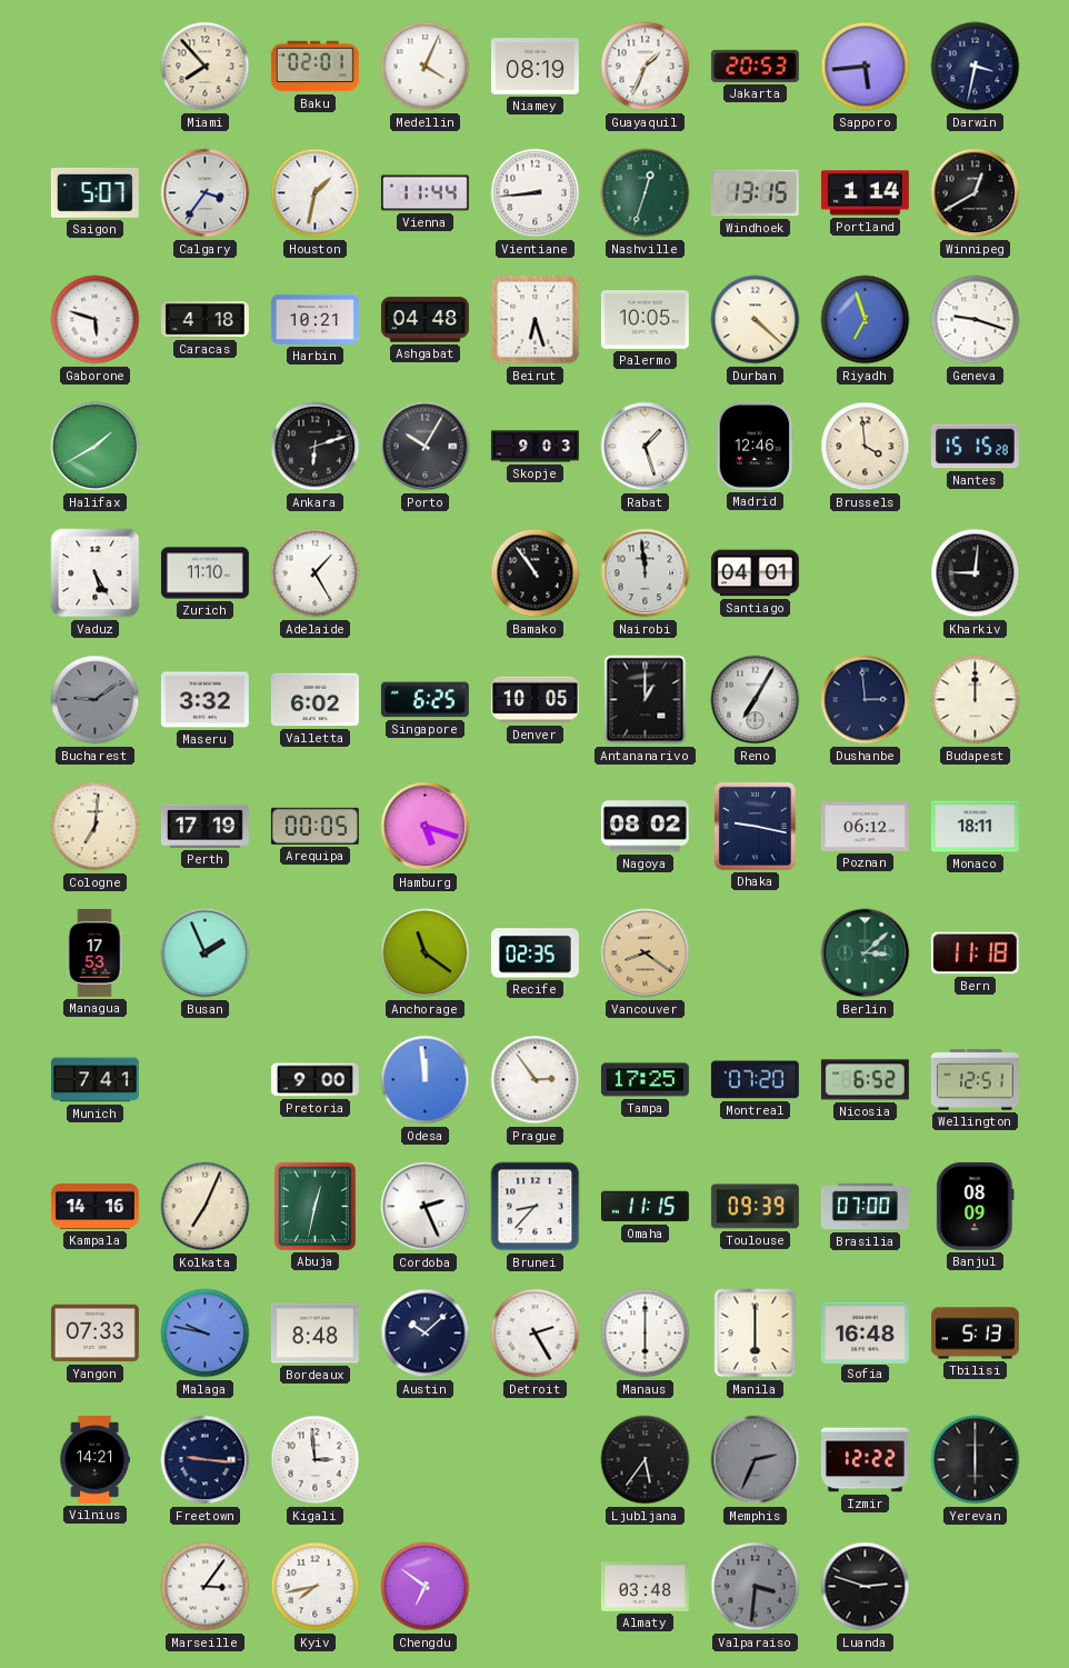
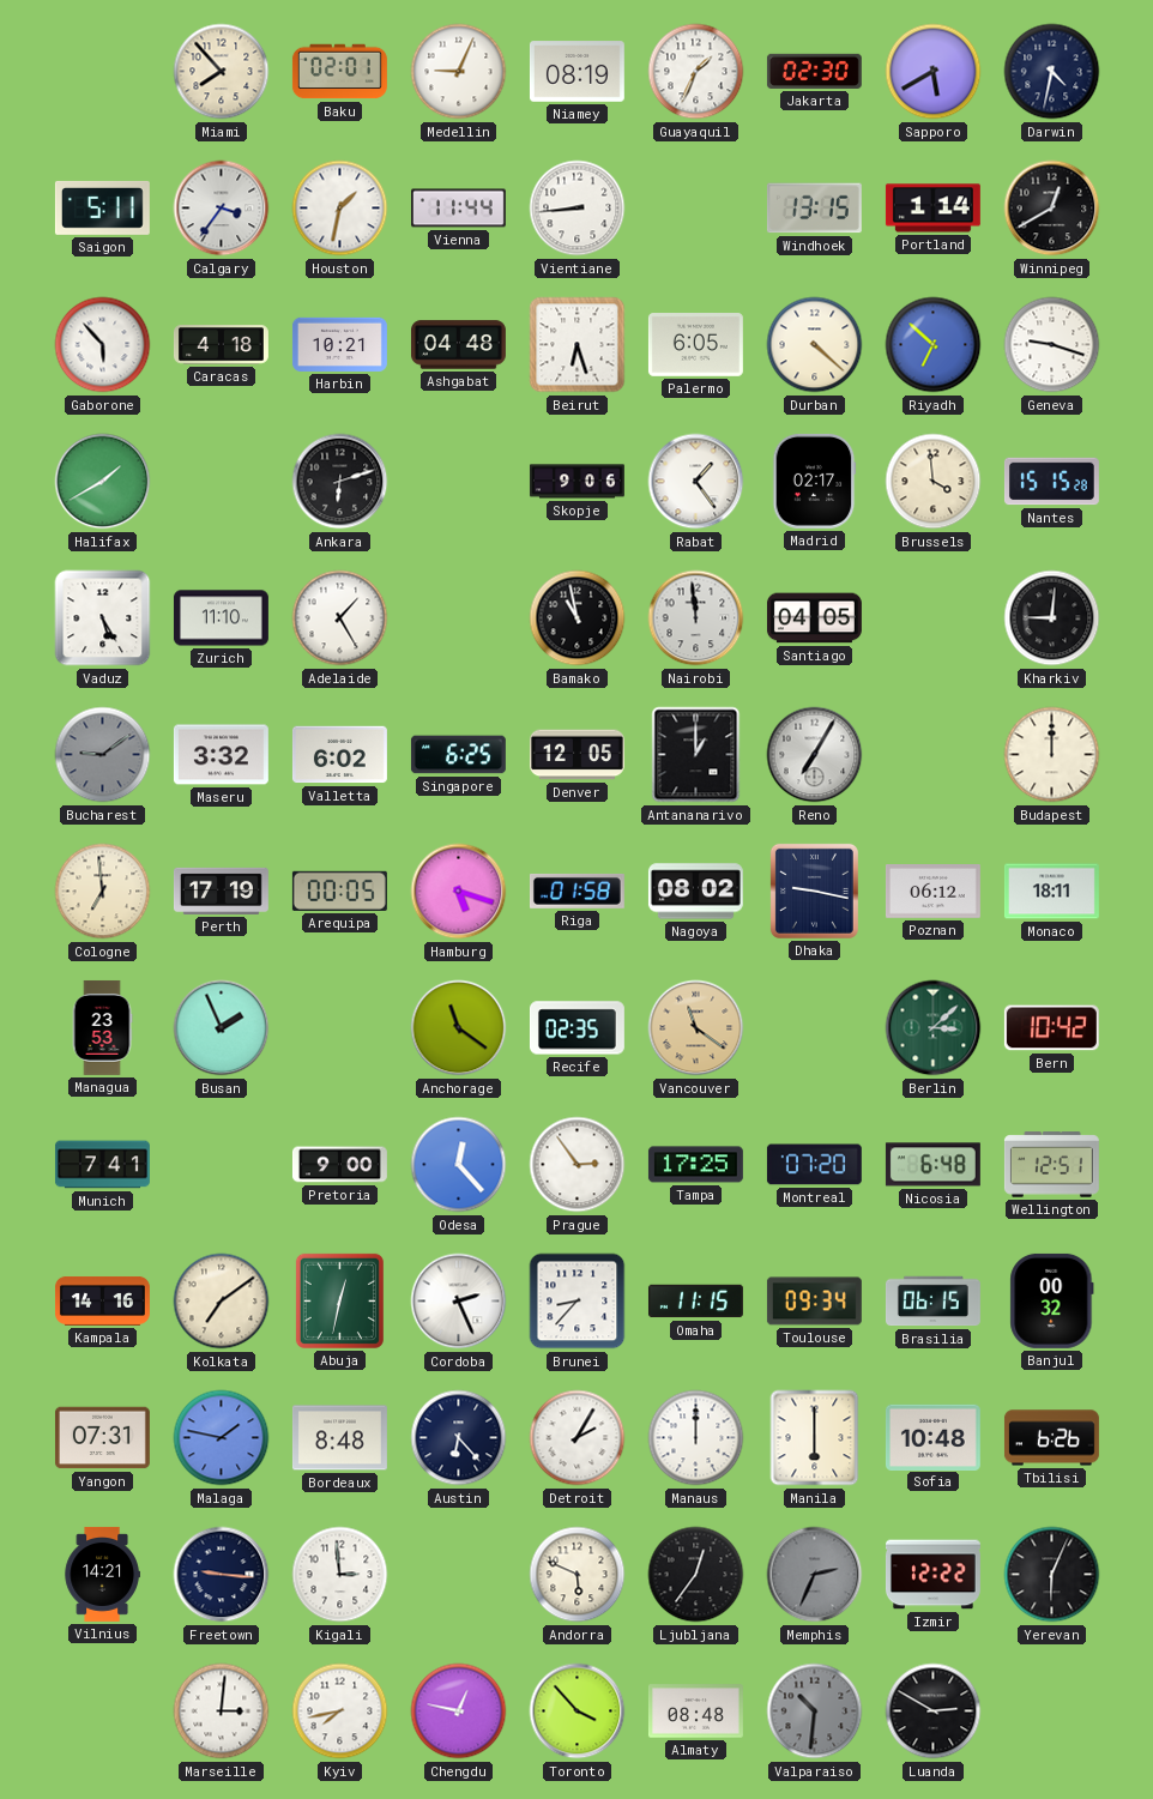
Medellin: 4:04 -> 9:04
Jakarta: 20:53 -> 02:30
Sapporo: 5:44 -> 5:40
Darwin: 3:32 -> 4:32
Saigon: 5:07 -> 5:11
Nashville: 12:33 -> none
Gaborone: 5:48 -> 5:53
Palermo: 10:05 -> 6:05
Riyadh: 6:57 -> 6:52
Porto: 10:05 -> none
Skopje: 9:03 -> 9:06
Rabat: 1:27 -> 1:24
Madrid: 12:46 -> 02:17
Bamako: 10:54 -> 10:58
Santiago: 04:01 -> 04:05
Denver: 10:05 -> 12:05
Dushanbe: 2:59 -> none
Cologne: 7:01 -> 6:59
Riga: none -> 01:58
Managua: 17:53 -> 23:53
Vancouver: 8:21 -> 11:21
Bern: 11:18 -> 10:42
Odesa: 11:59 -> 12:23
Nicosia: 6:52 -> 6:48
Kolkata: 7:04 -> 7:09
Toulouse: 09:39 -> 09:34
Brasilia: 07:00 -> 06:15
Banjul: 08:09 -> 00:32
Yangon: 07:33 -> 07:31
Malaga: 9:47 -> 1:47
Austin: 10:08 -> 6:23
Detroit: 2:25 -> 2:05
Manaus: 6:00 -> 12:00
Sofia: 16:48 -> 10:48
Tbilisi: 5:13 -> 6:26
Andorra: none -> 5:49
Ljubljana: 5:36 -> 12:36
Yerevan: 6:00 -> 6:04
Marseille: 3:06 -> 3:01
Chengdu: 6:51 -> 12:47
Toronto: none -> 3:53
Almaty: 03:48 -> 08:48
Valparaiso: 3:31 -> 10:31
Luanda: 2:48 -> 2:50
